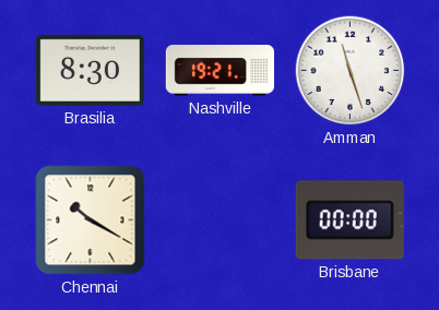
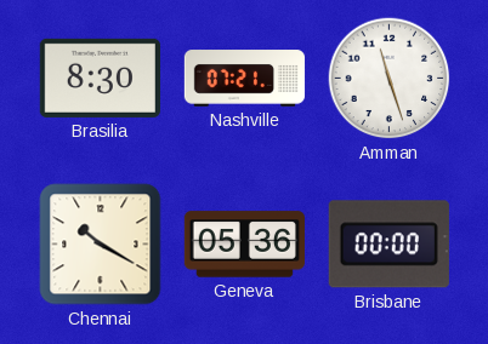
Nashville: 19:21 -> 07:21
Geneva: none -> 05:36
